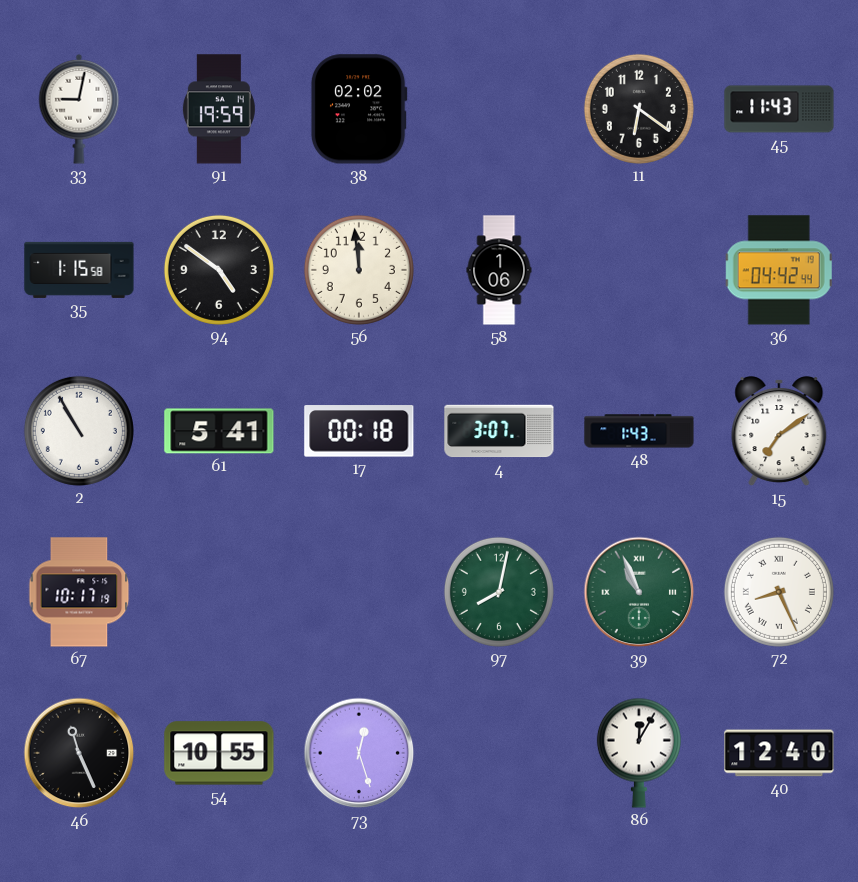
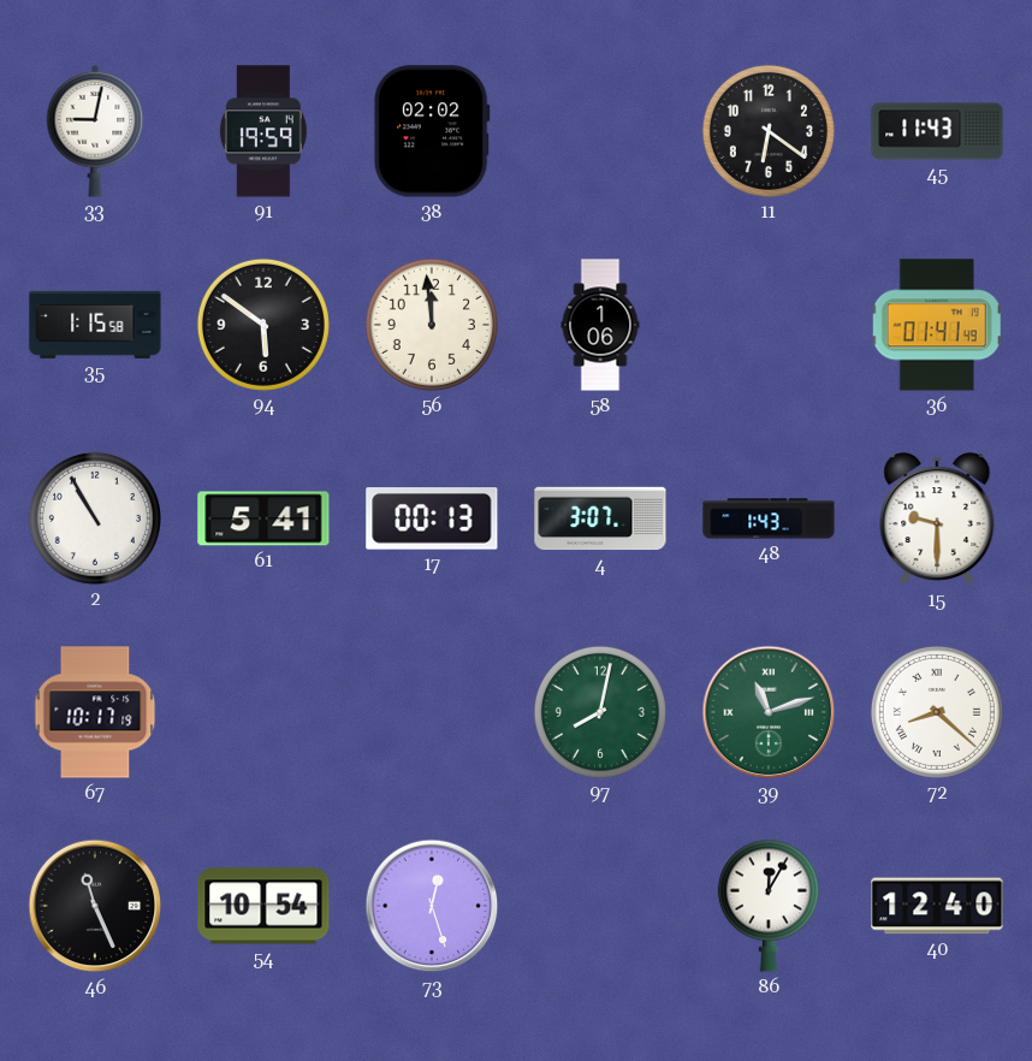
94: 4:51 -> 5:51
36: 04:42 -> 01:41
17: 00:18 -> 00:13
15: 7:09 -> 9:30
39: 10:56 -> 11:12
72: 8:26 -> 8:22
54: 10:55 -> 10:54
